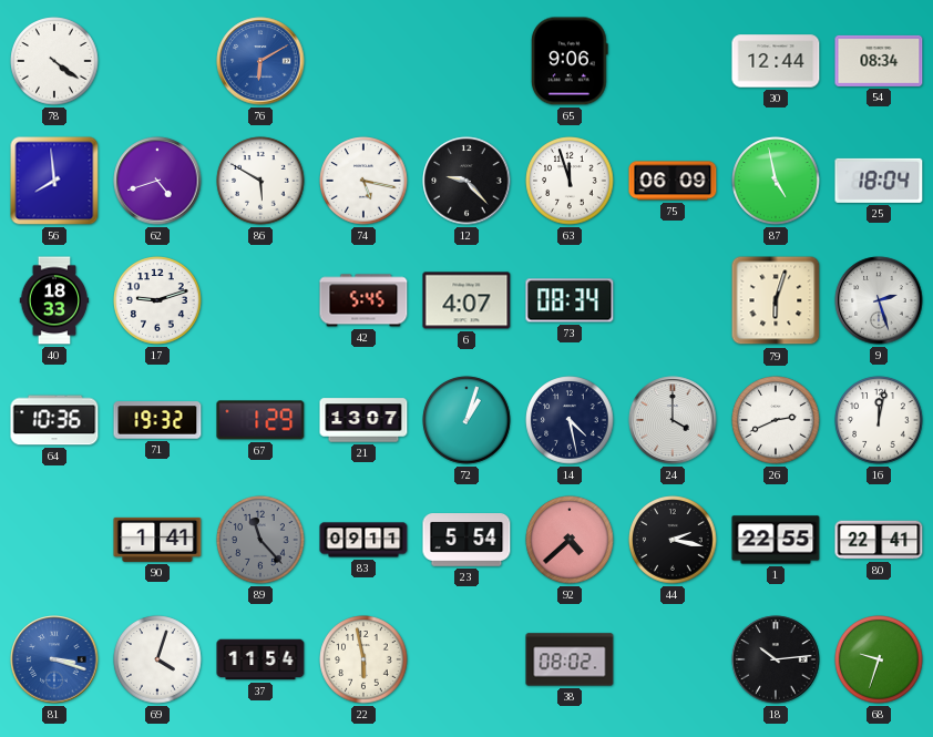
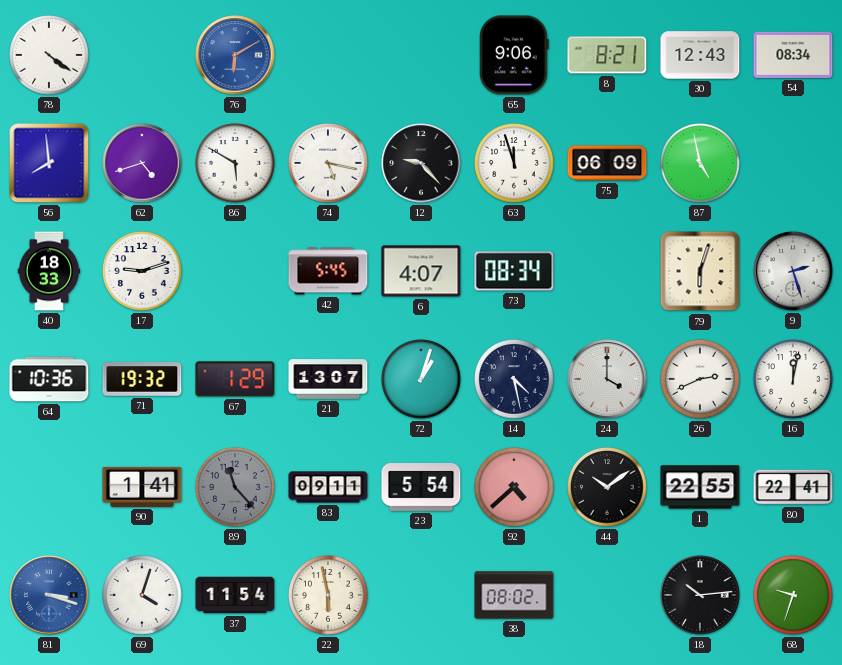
8: none -> 8:21
30: 12:44 -> 12:43
25: 18:04 -> none
44: 2:17 -> 10:09
